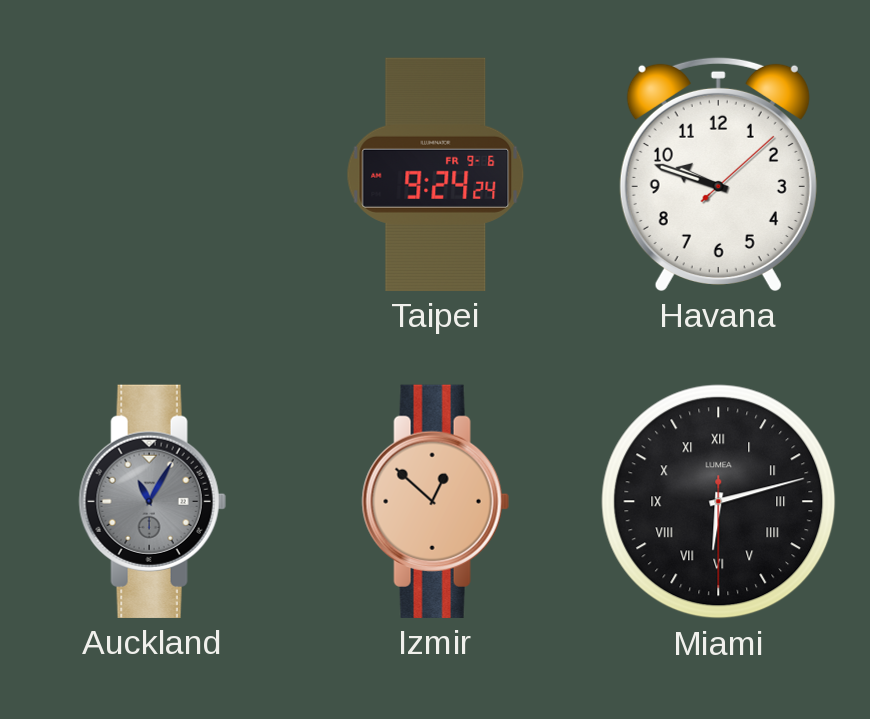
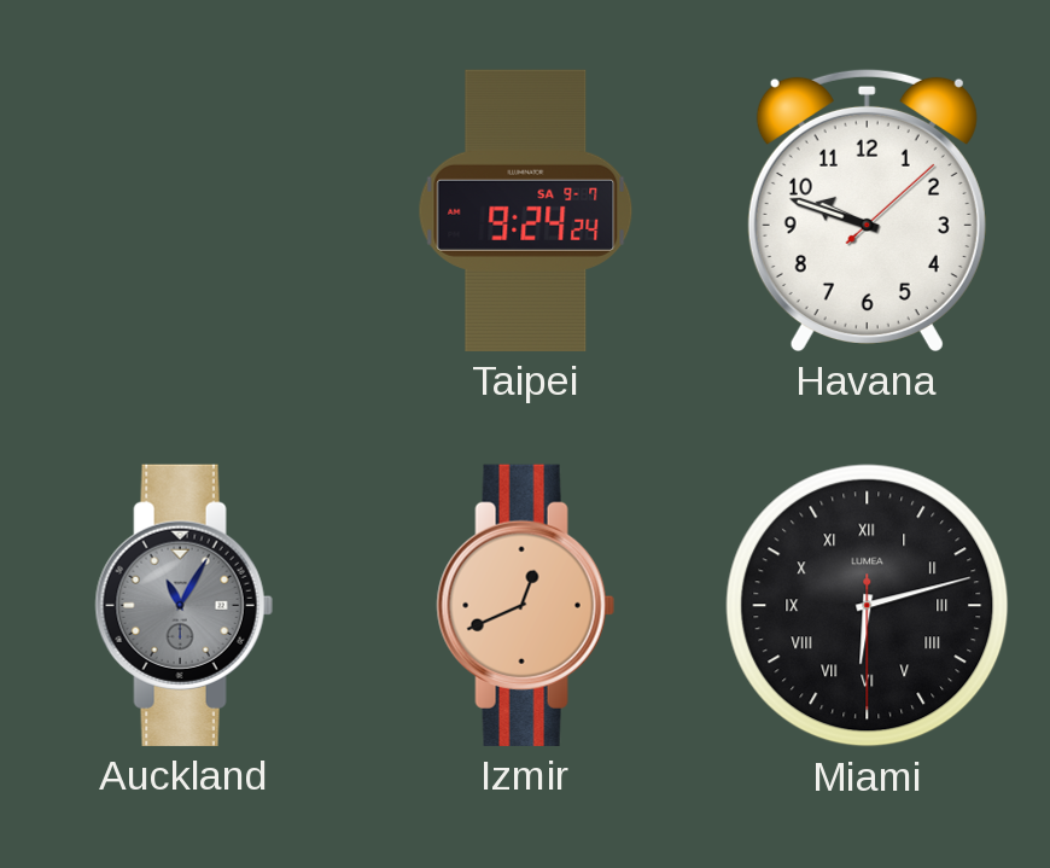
Taipei date: FR 9-6 -> SA 9-7
Izmir: 12:52 -> 12:41
